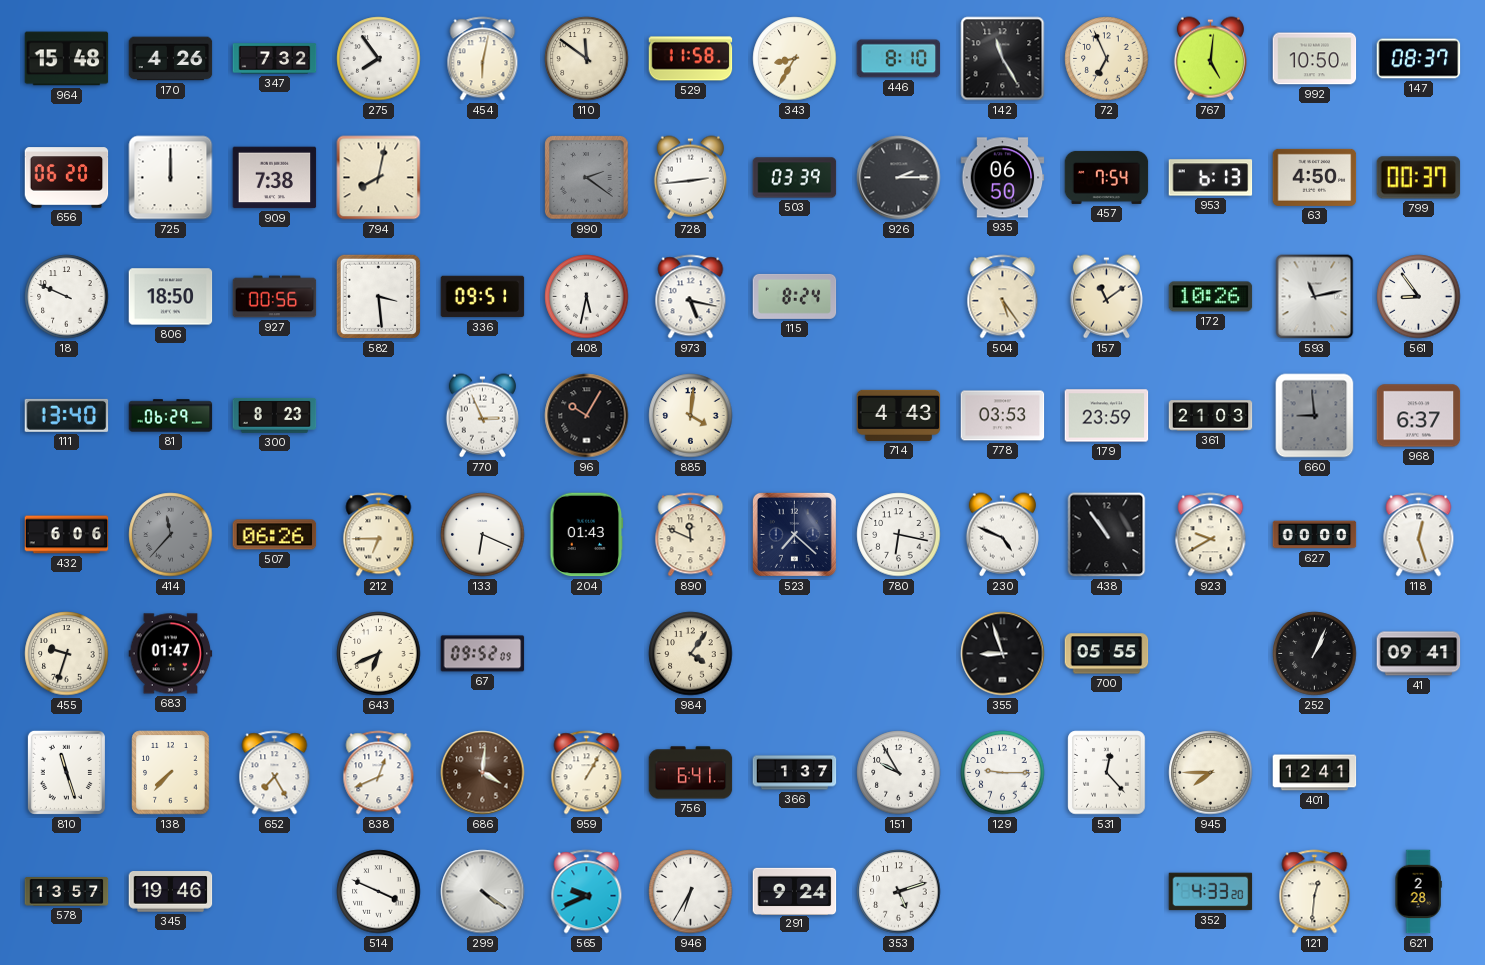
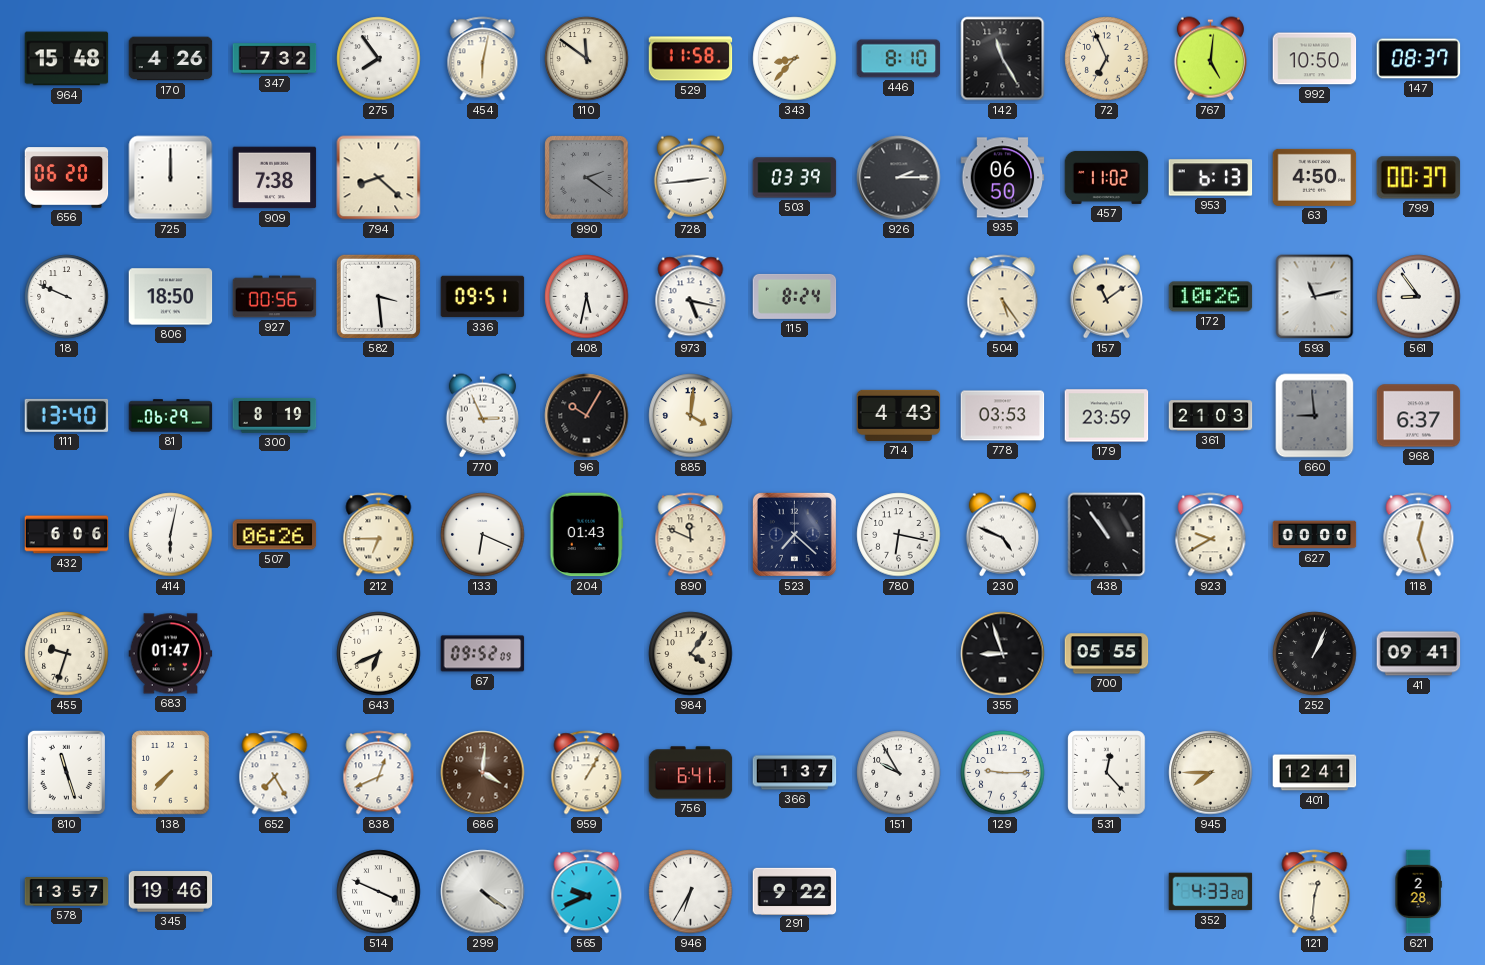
343: 8:35 -> 8:37
794: 8:02 -> 8:22
457: 7:54 -> 11:02
300: 8:23 -> 8:19
414: 11:37 -> 6:02
414 dial: grey -> white
291: 9:24 -> 9:22
353: 5:12 -> none
